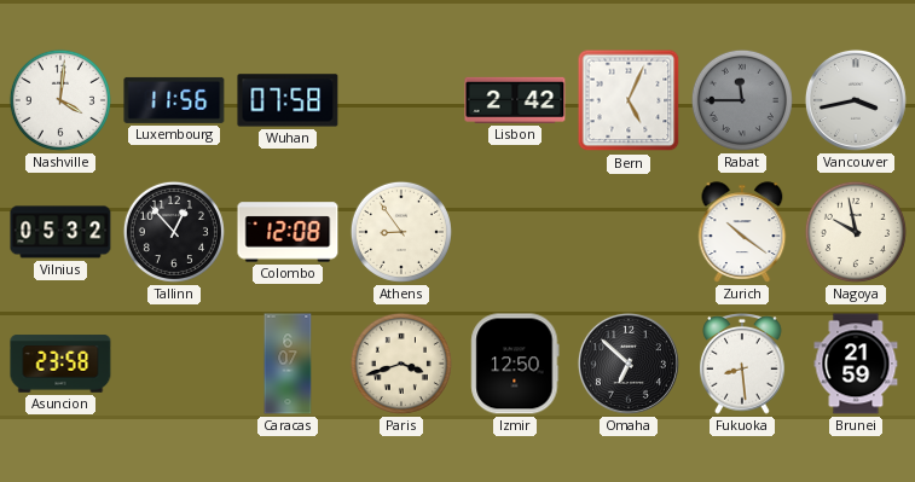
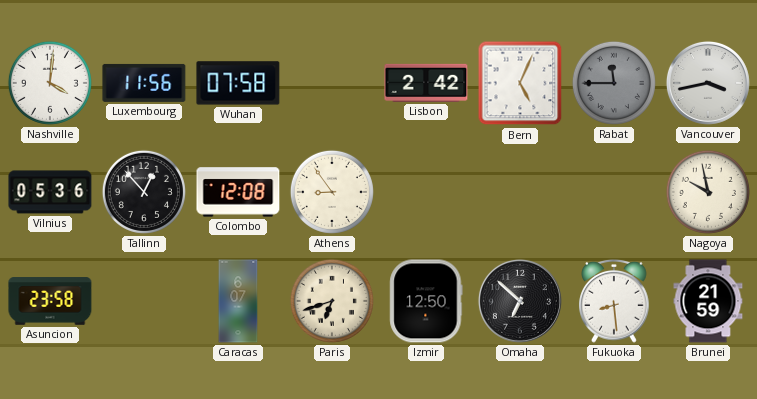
Vilnius: 05:32 -> 05:36
Zurich: 10:21 -> none
Paris: 3:42 -> 6:42
